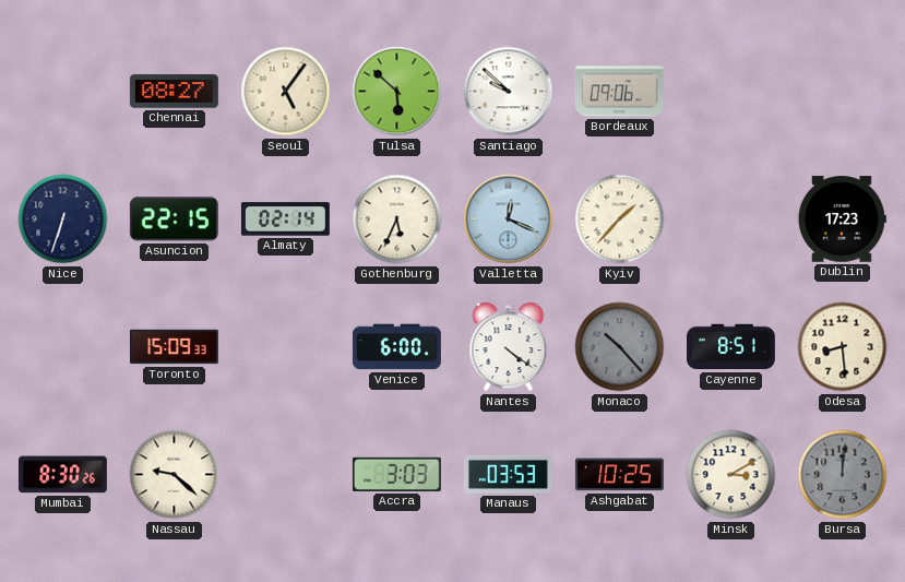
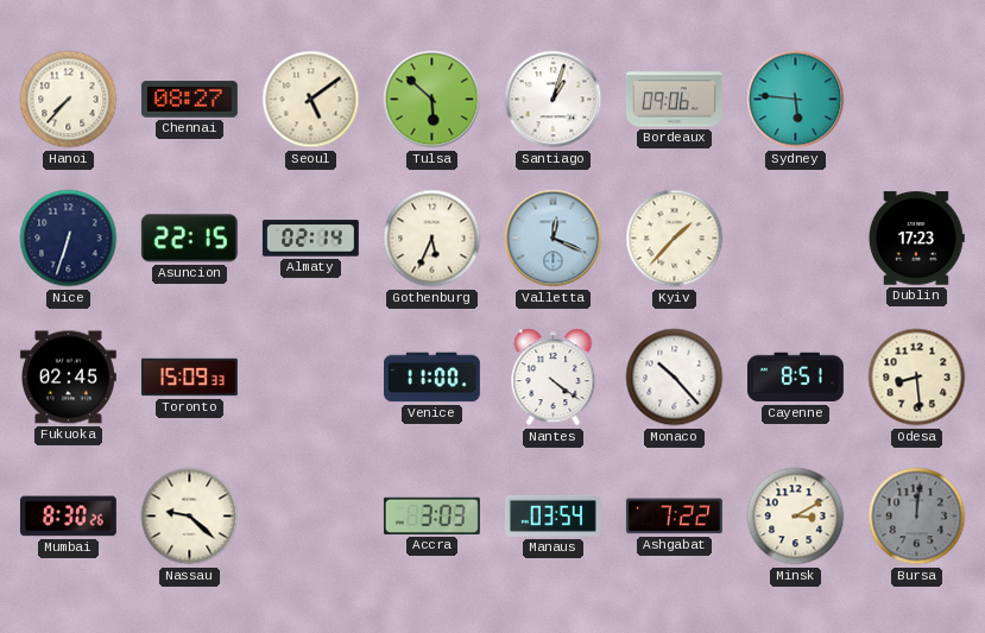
Hanoi: none -> 7:37
Seoul: 5:06 -> 5:09
Santiago: 9:52 -> 1:03
Sydney: none -> 5:46
Fukuoka: none -> 02:45
Venice: 6:00 -> 11:00
Monaco dial: grey -> white
Manaus: 03:53 -> 03:54
Ashgabat: 10:25 -> 7:22
